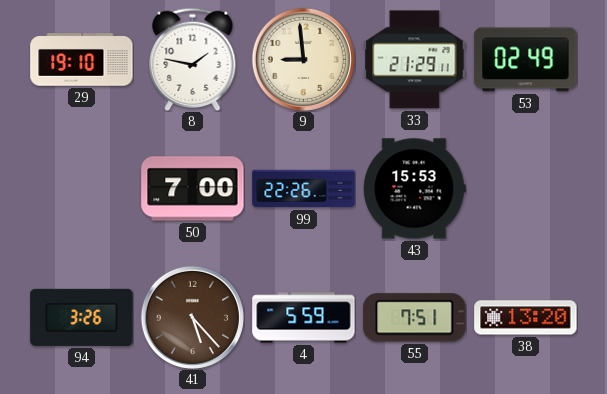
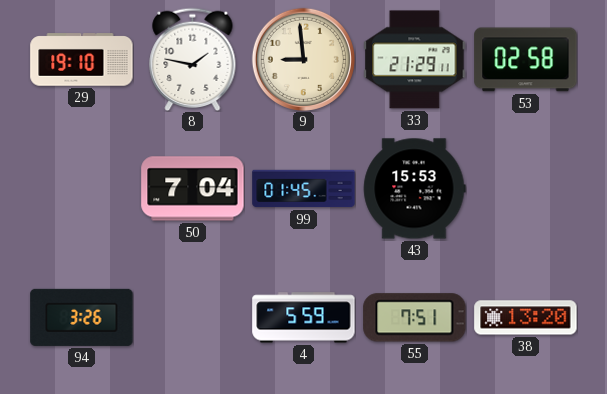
53: 02:49 -> 02:58
50: 7:00 -> 7:04
99: 22:26 -> 01:45
41: 5:23 -> none
